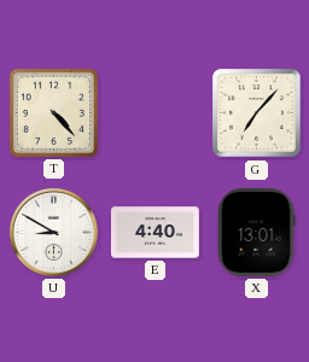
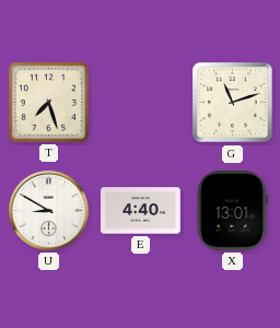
T: 4:23 -> 7:27
G: 7:07 -> 11:12
